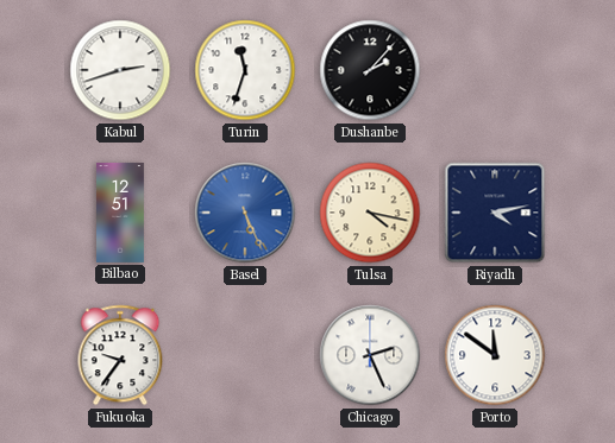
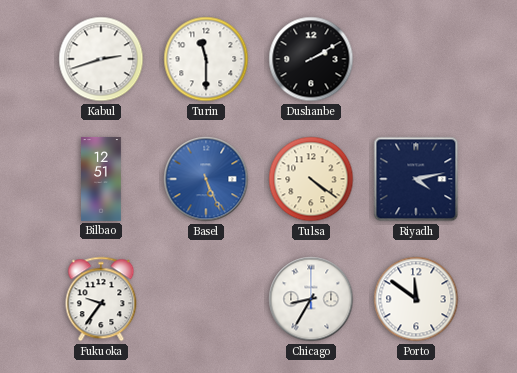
Turin: 11:33 -> 11:30
Dushanbe: 2:07 -> 2:10
Tulsa: 4:17 -> 4:21
Chicago: 2:26 -> 8:35
